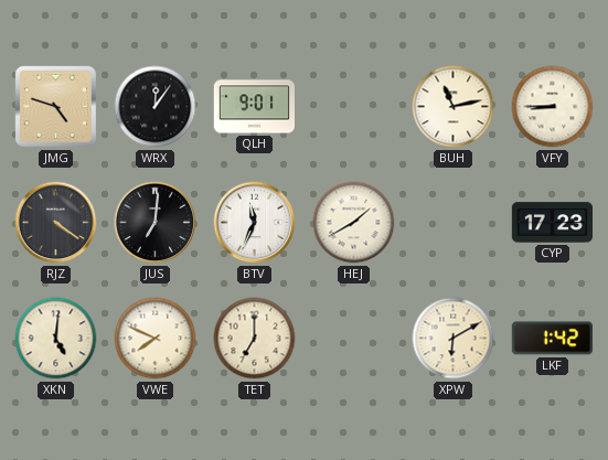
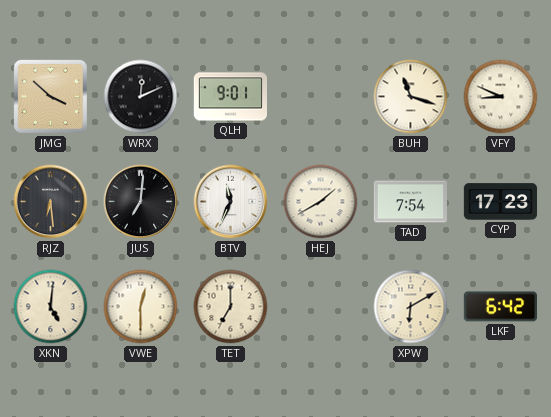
JMG: 4:48 -> 3:52
WRX: 12:06 -> 12:11
BUH: 11:13 -> 11:18
VFY: 8:45 -> 8:49
RJZ: 4:21 -> 6:29
TAD: none -> 7:54
VWE: 7:49 -> 12:30
LKF: 1:42 -> 6:42
